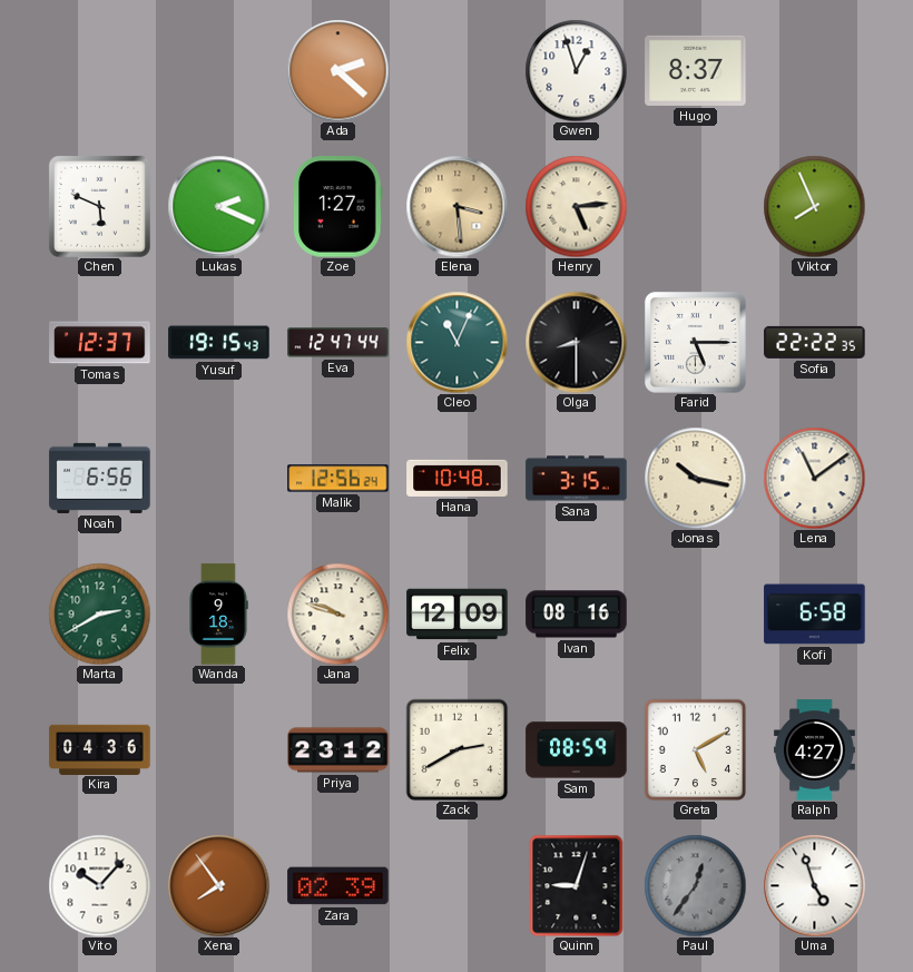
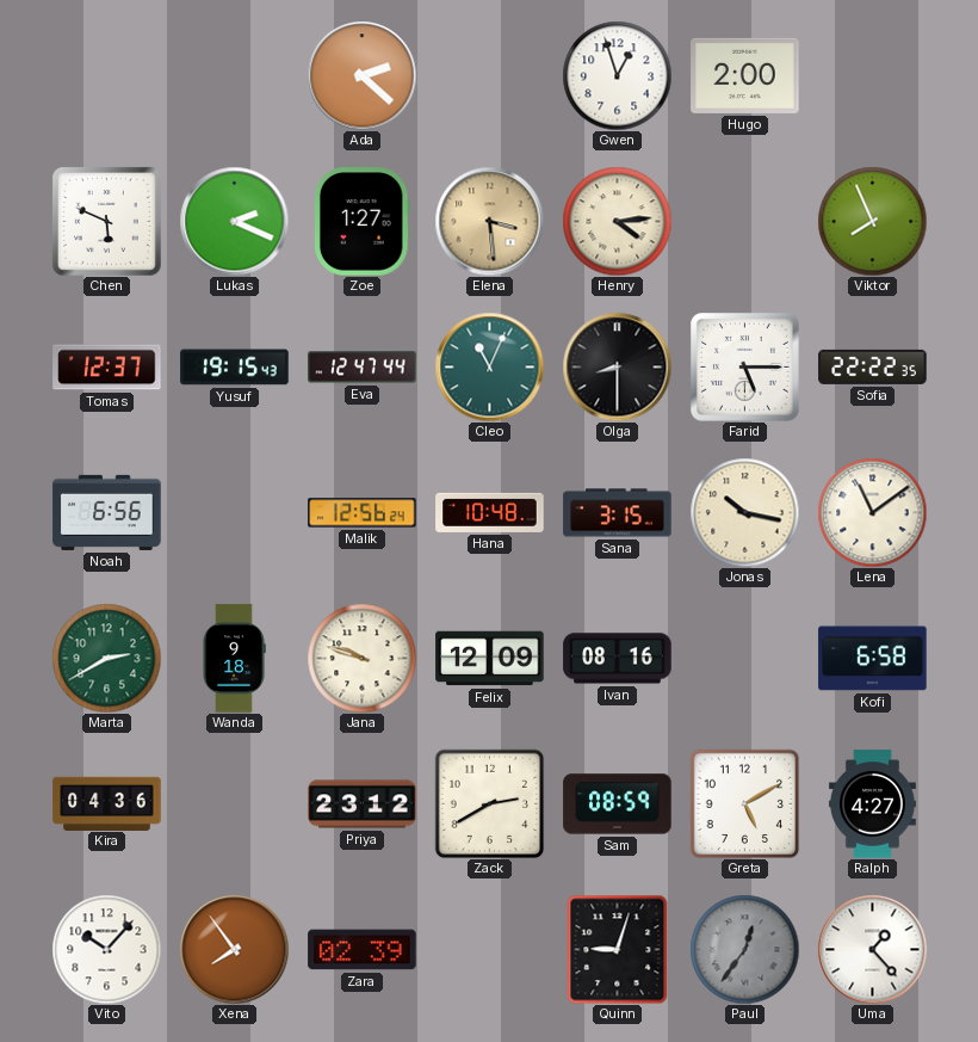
Hugo: 8:37 -> 2:00
Henry: 5:14 -> 4:14
Uma: 4:57 -> 1:23
